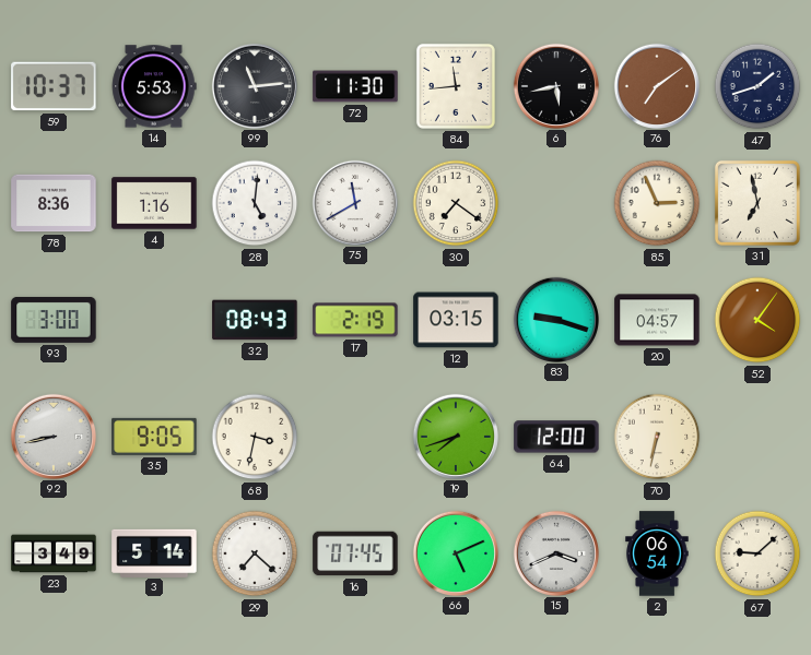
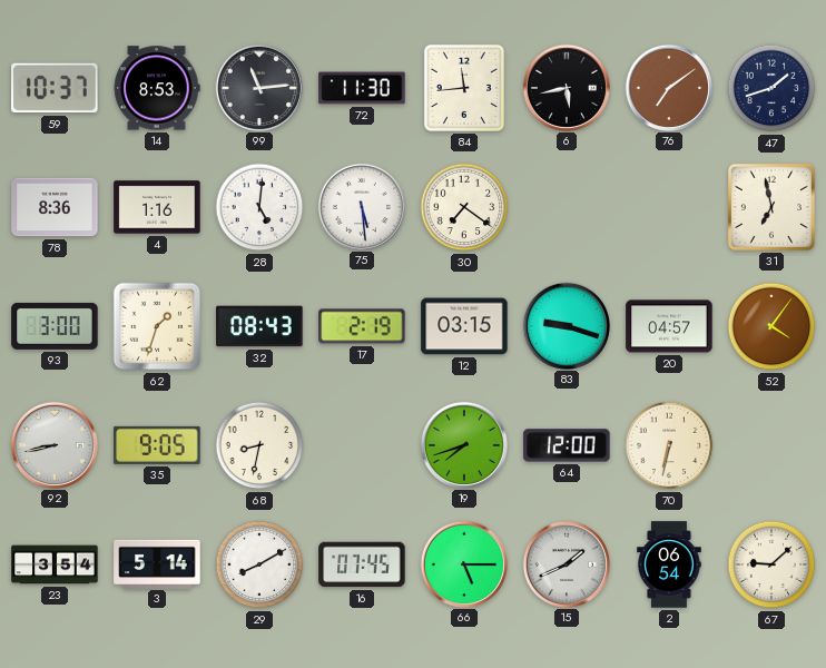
14: 5:53 -> 8:53
75: 11:40 -> 5:29
85: 2:56 -> none
62: none -> 1:33
68: 3:32 -> 8:32
23: 3:49 -> 3:54
29: 7:22 -> 8:10
66: 5:11 -> 5:15
15: 3:41 -> 1:41
